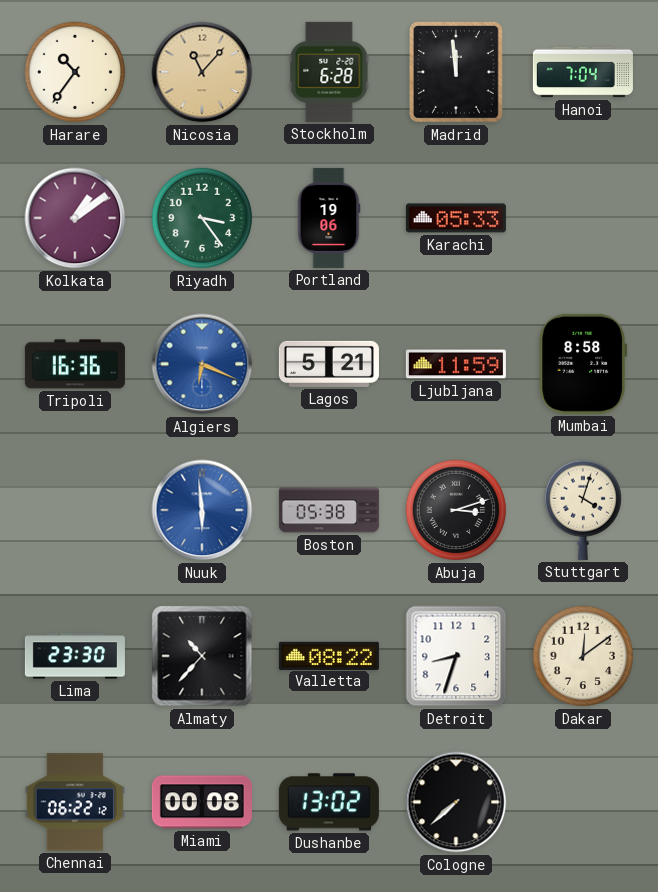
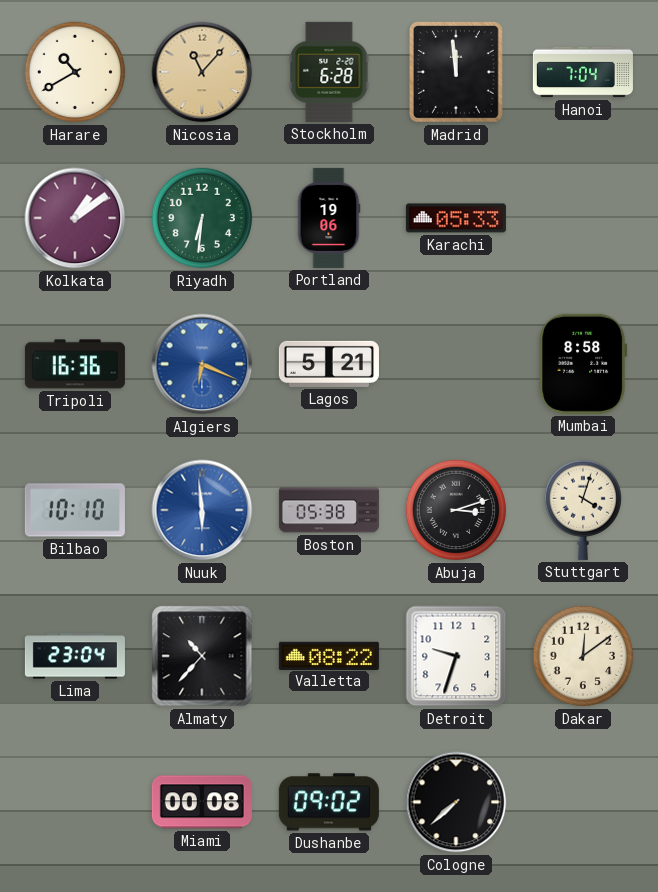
Harare: 10:36 -> 10:40
Riyadh: 3:24 -> 6:31
Ljubljana: 11:59 -> none
Bilbao: none -> 10:10
Lima: 23:30 -> 23:04
Detroit: 8:33 -> 9:33
Chennai: 06:22 -> none
Dushanbe: 13:02 -> 09:02
